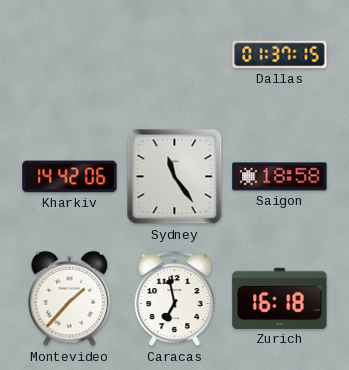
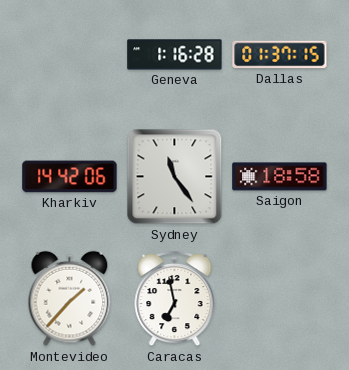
Geneva: none -> 1:16
Zurich: 16:18 -> none
